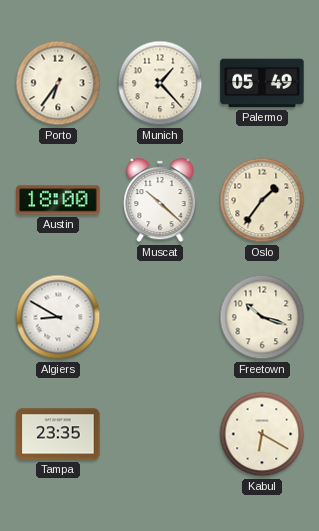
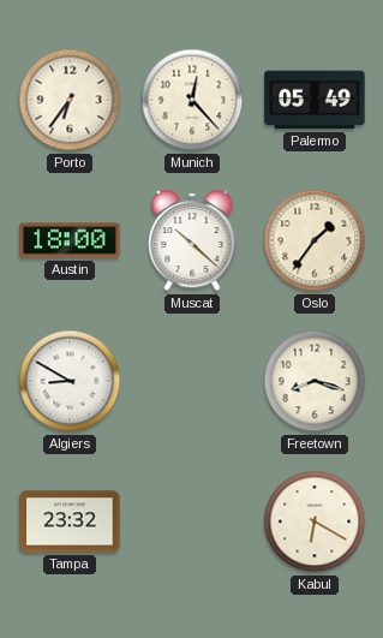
Munich: 1:23 -> 12:23
Freetown: 10:18 -> 8:18
Tampa: 23:35 -> 23:32
